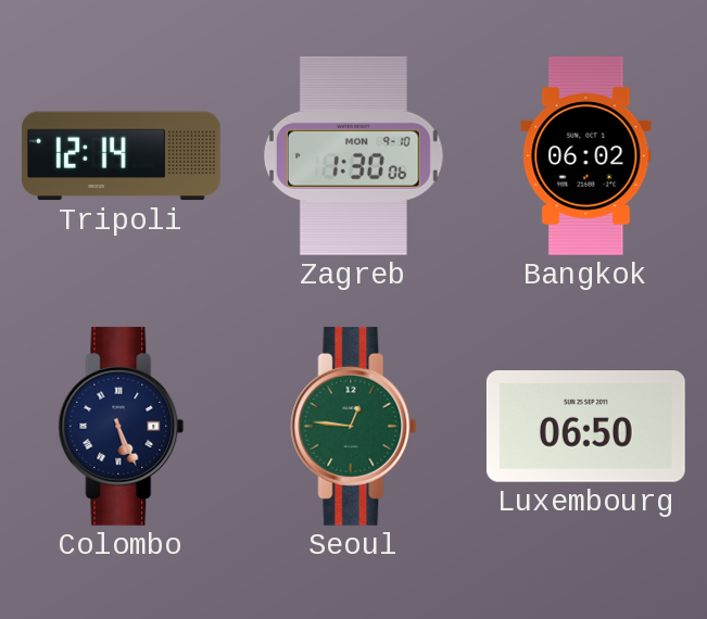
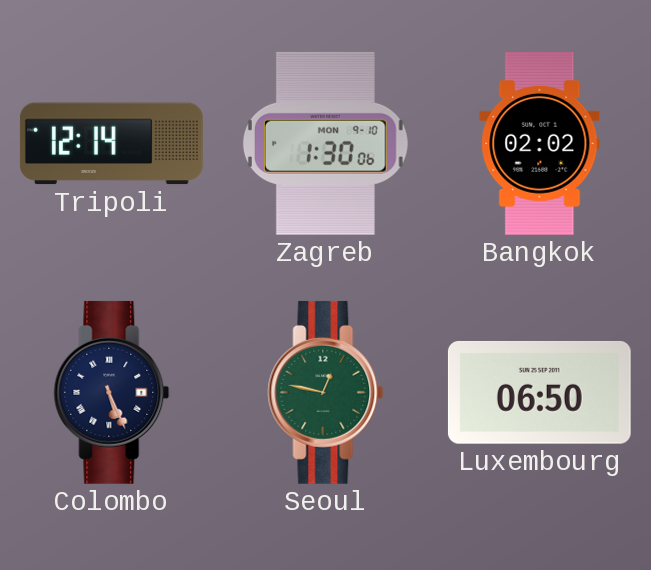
Bangkok: 06:02 -> 02:02
Seoul: 12:46 -> 12:47
